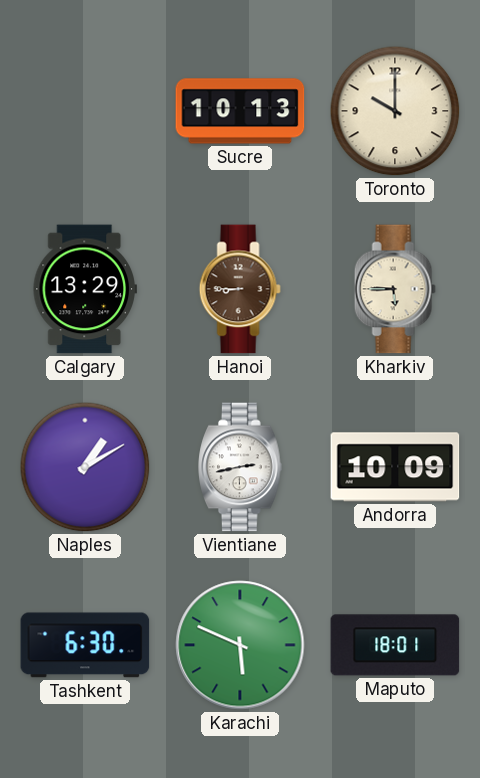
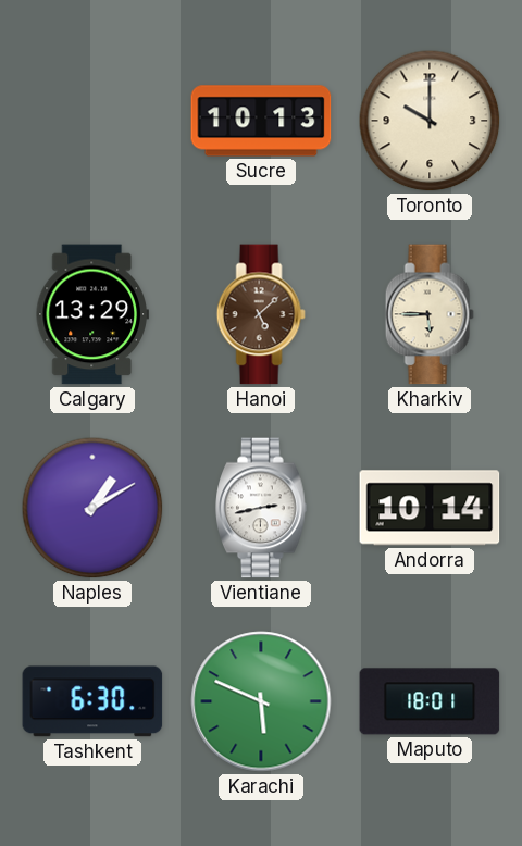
Hanoi: 8:45 -> 5:08
Andorra: 10:09 -> 10:14
